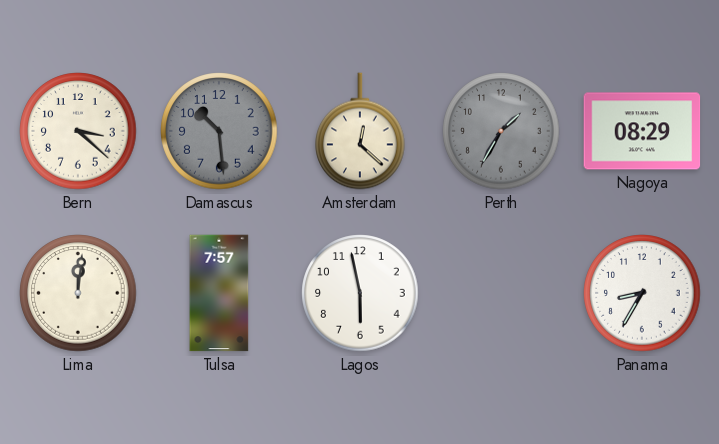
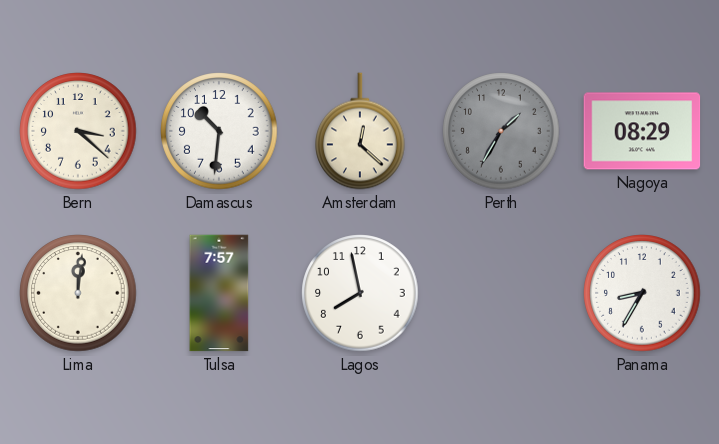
Damascus: 10:29 -> 10:31
Damascus dial: grey -> white
Lagos: 5:58 -> 7:58
